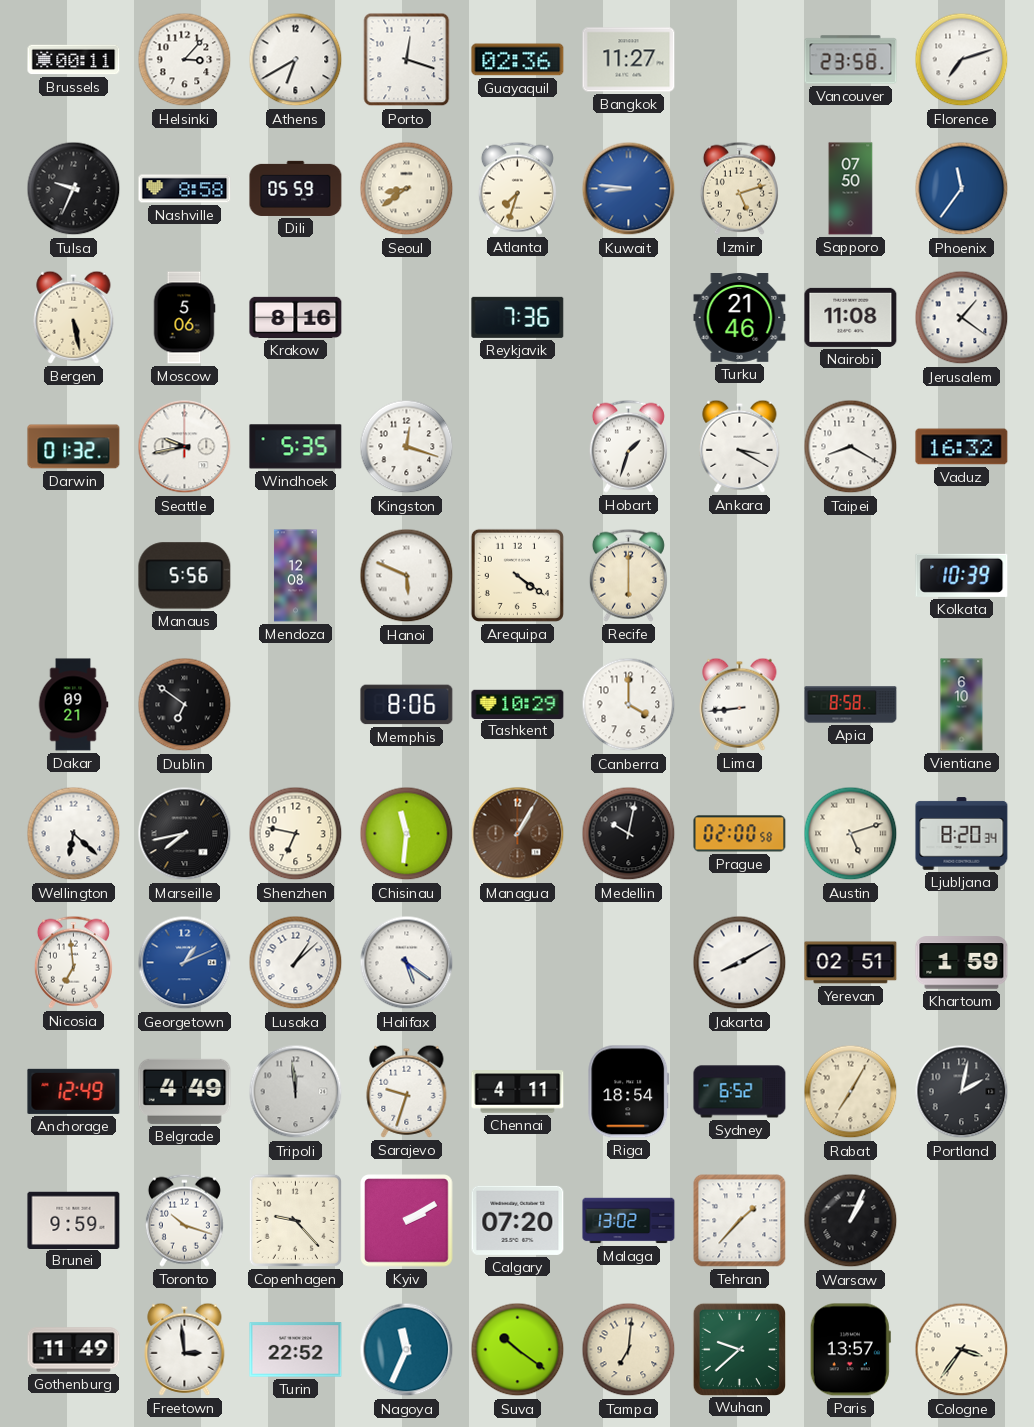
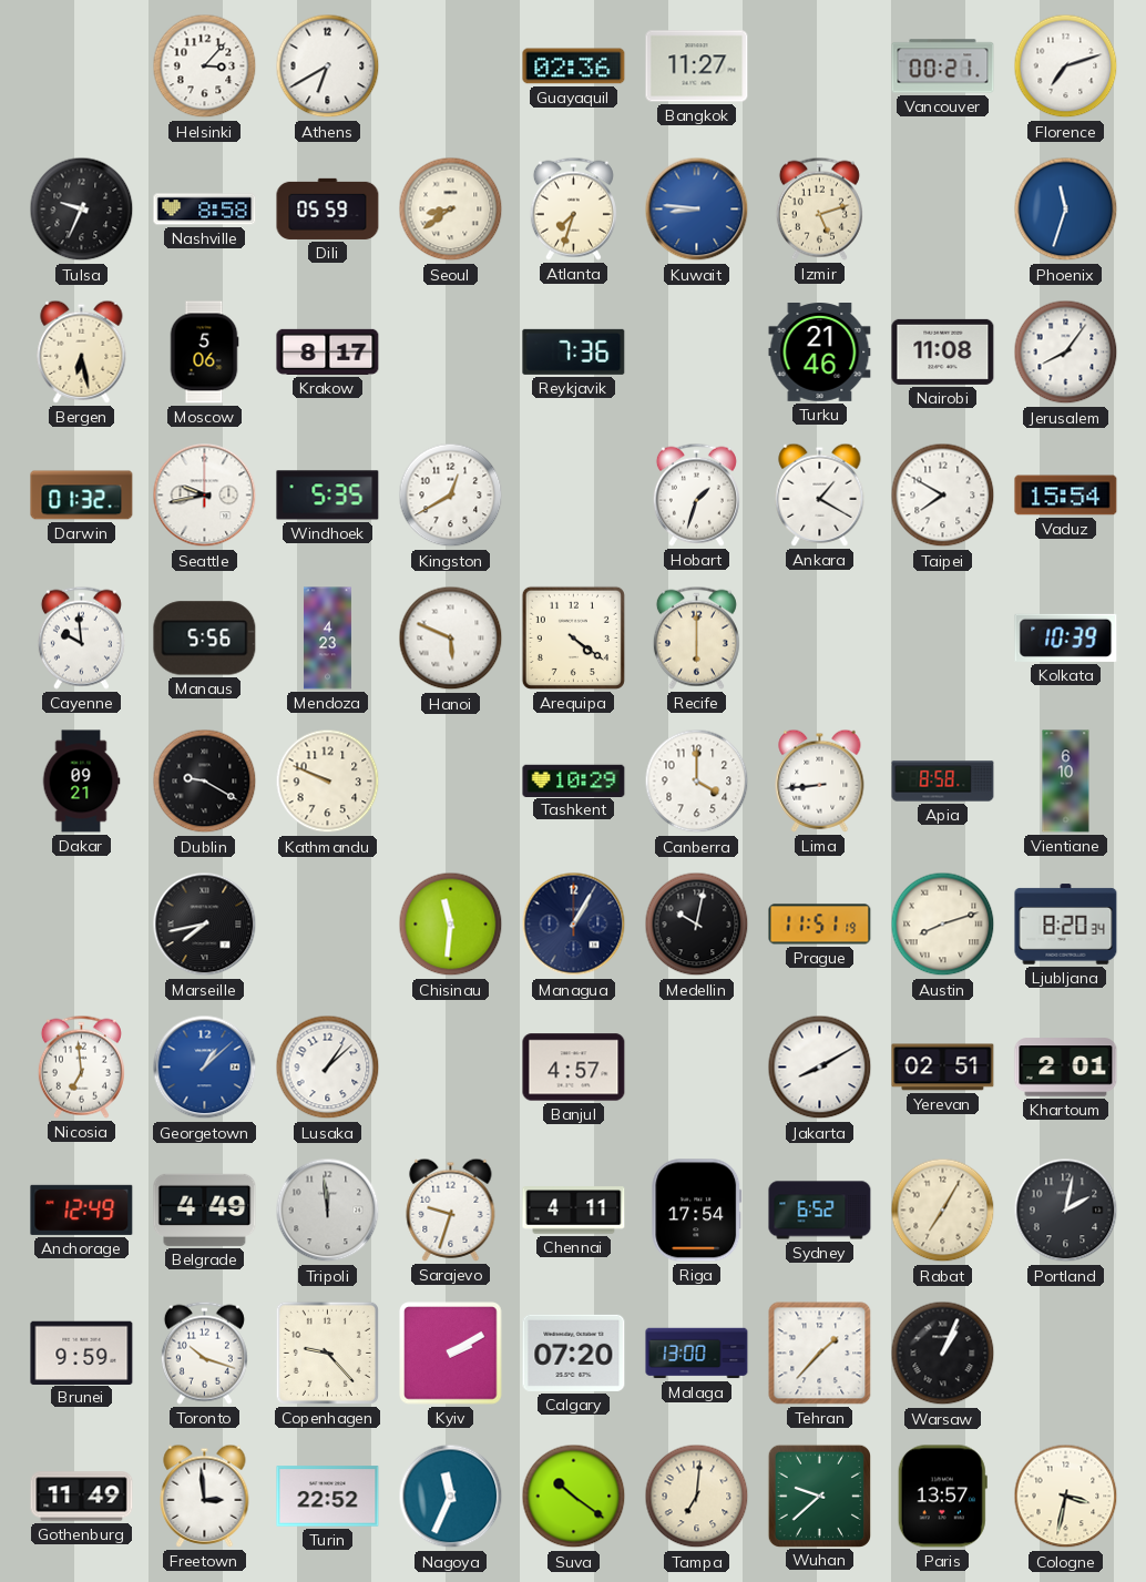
Brussels: 00:11 -> none
Porto: 12:18 -> none
Vancouver: 23:58 -> 00:21
Sapporo: 07:50 -> none
Phoenix: 11:36 -> 11:33
Bergen: 5:28 -> 6:28
Krakow: 8:16 -> 8:17
Jerusalem: 1:21 -> 8:06
Kingston: 12:18 -> 12:40
Ankara: 3:20 -> 1:20
Taipei: 8:20 -> 7:50
Vaduz: 16:32 -> 15:54
Cayenne: none -> 9:59
Mendoza: 12:08 -> 4:23
Dublin: 6:51 -> 9:20
Kathmandu: none -> 9:49
Memphis: 8:06 -> none
Wellington: 6:22 -> none
Shenzhen: 6:47 -> none
Managua dial: brown -> navy
Prague: 02:00 -> 11:51
Austin: 5:12 -> 8:12
Georgetown: 1:11 -> 1:08
Halifax: 5:21 -> none
Banjul: none -> 4:57
Khartoum: 1:59 -> 2:01
Riga: 18:54 -> 17:54
Malaga: 13:02 -> 13:00
Cologne: 3:36 -> 3:32
